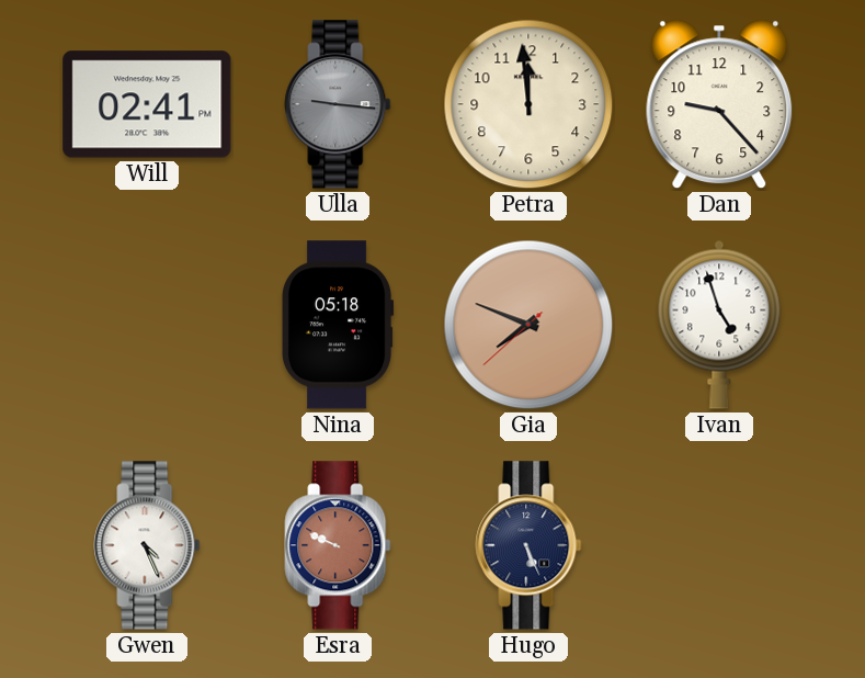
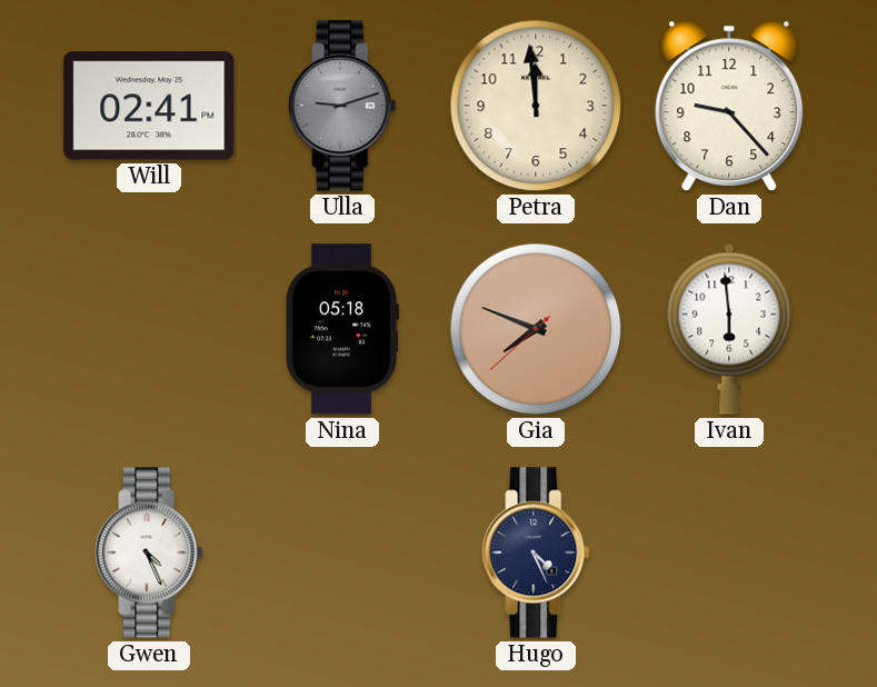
Ulla: 9:16 -> 9:12
Ivan: 4:57 -> 5:59
Esra: 9:49 -> none
Hugo: 5:26 -> 4:26
